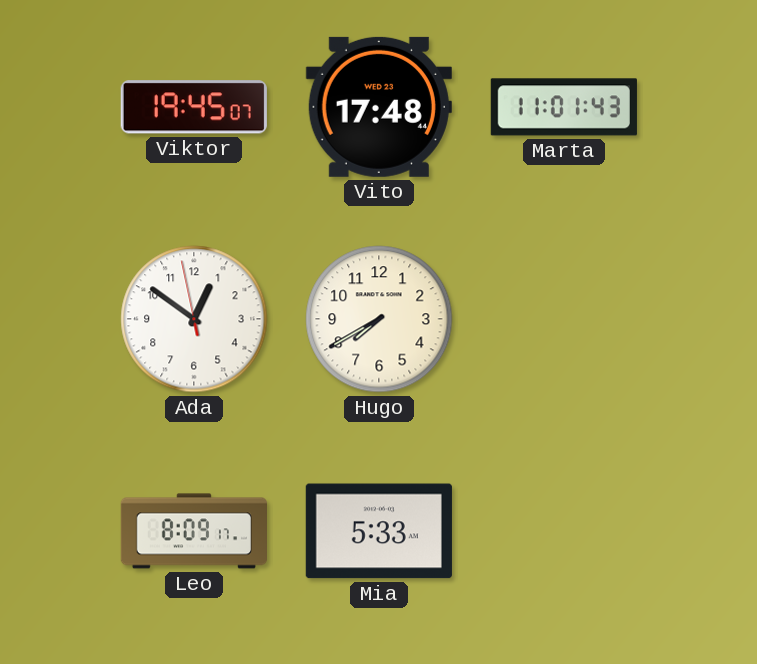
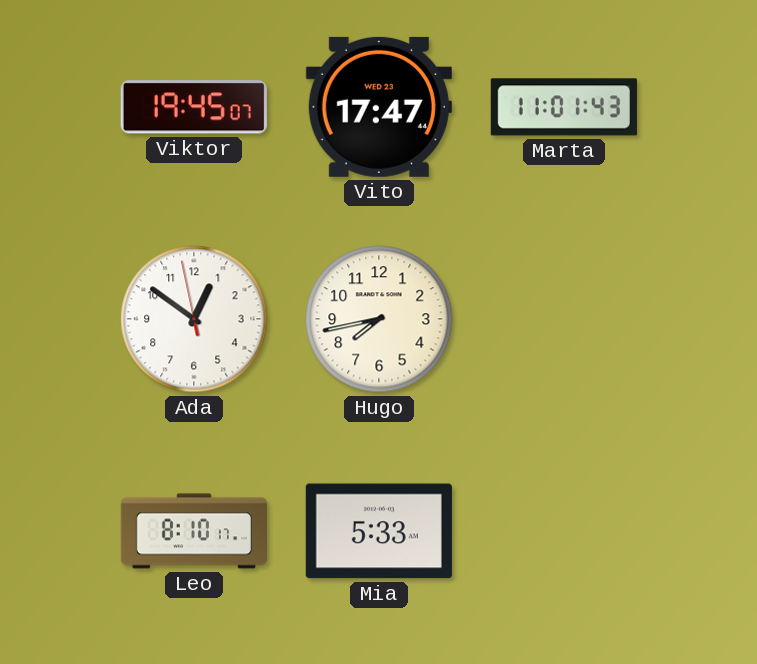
Vito: 17:48 -> 17:47
Hugo: 7:40 -> 7:43
Leo: 8:09 -> 8:10
